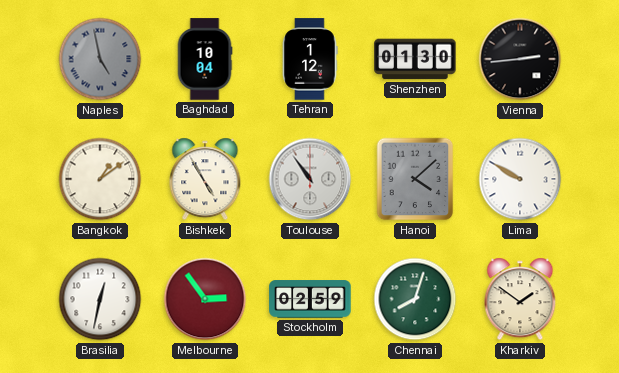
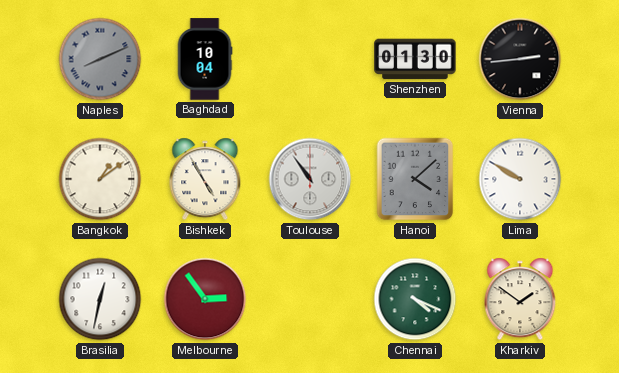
Naples: 4:58 -> 8:11
Tehran: 1:12 -> none
Stockholm: 02:59 -> none
Chennai: 8:03 -> 4:19
